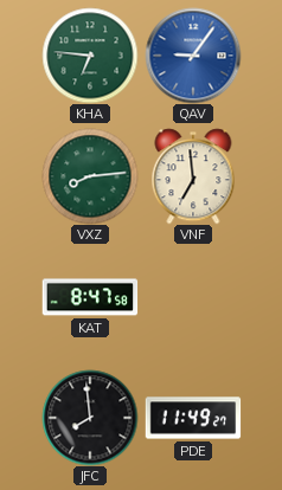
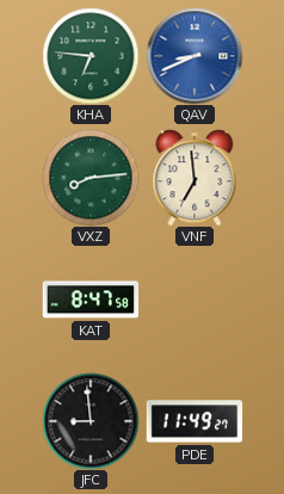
QAV: 9:06 -> 8:41
JFC: 7:59 -> 8:59
